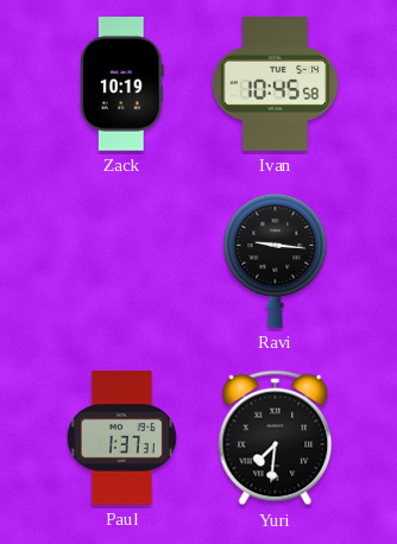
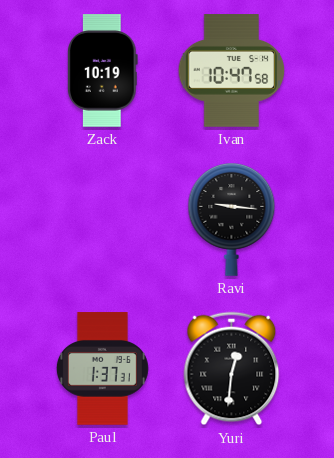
Ivan: 10:45 -> 10:47
Yuri: 7:31 -> 12:31
